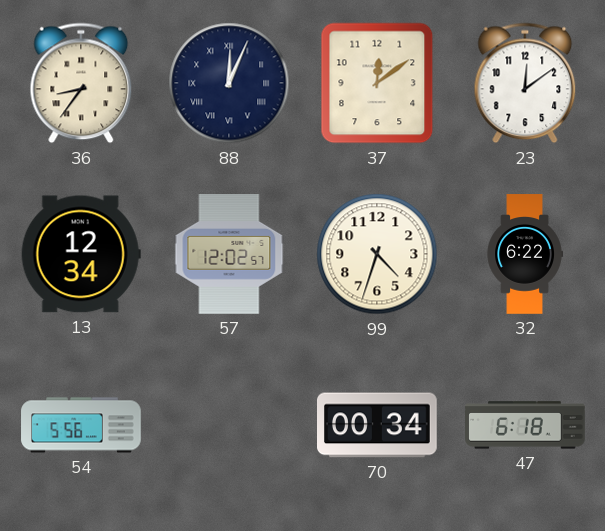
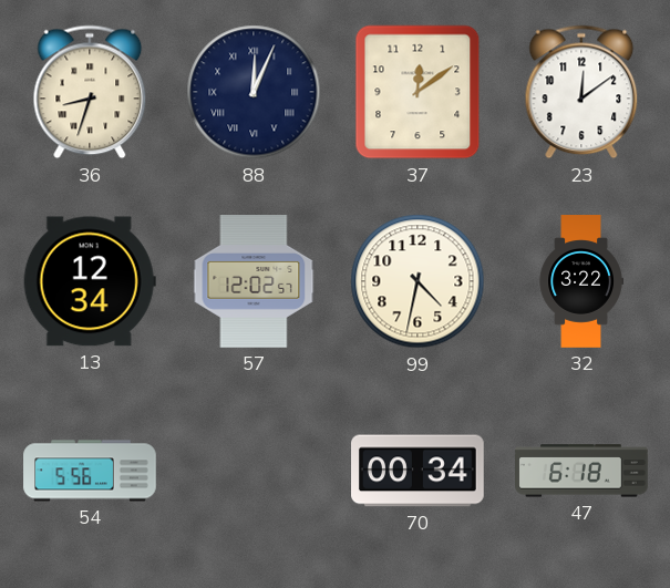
36: 8:36 -> 8:33
99: 4:33 -> 4:32
32: 6:22 -> 3:22
